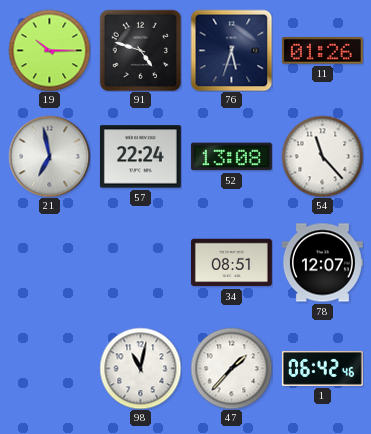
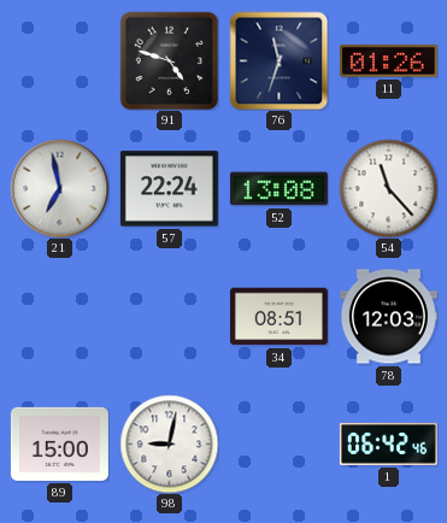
19: 10:15 -> none
76: 5:33 -> 11:33
78: 12:07 -> 12:03
89: none -> 15:00
98: 11:02 -> 9:02
47: 1:37 -> none
